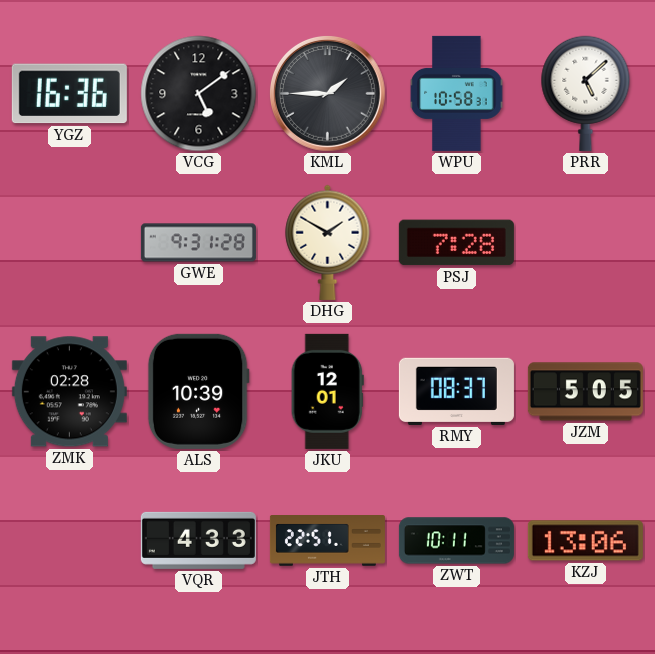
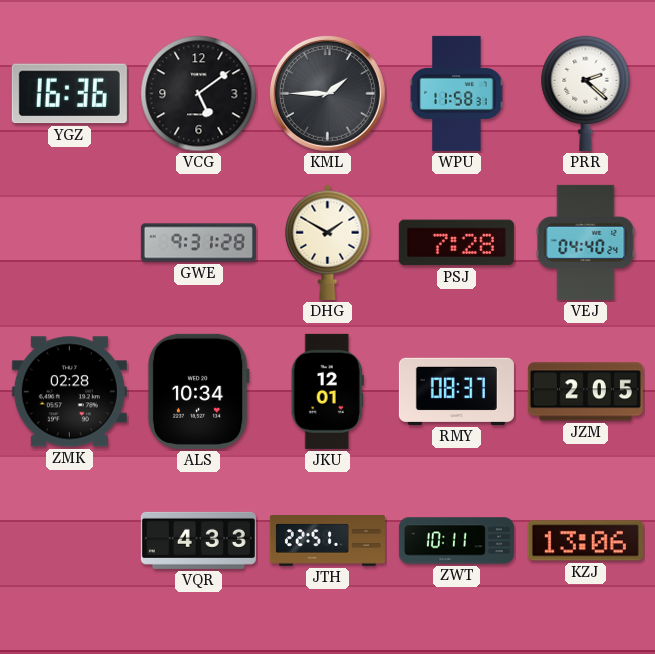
WPU: 10:58 -> 11:58
PRR: 5:08 -> 2:22
VEJ: none -> 04:40
ALS: 10:39 -> 10:34
JZM: 5:05 -> 2:05
